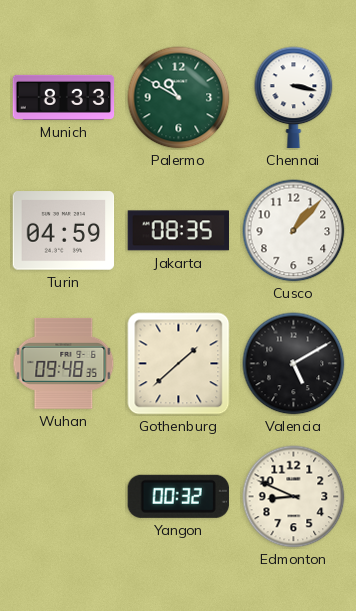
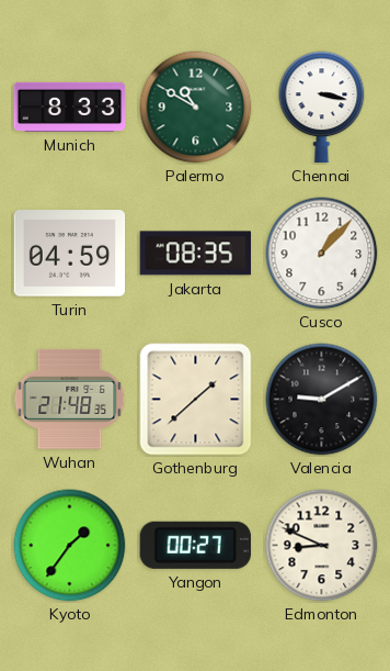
Wuhan: 09:48 -> 21:48
Valencia: 5:10 -> 9:10
Kyoto: none -> 1:36
Yangon: 00:32 -> 00:27
